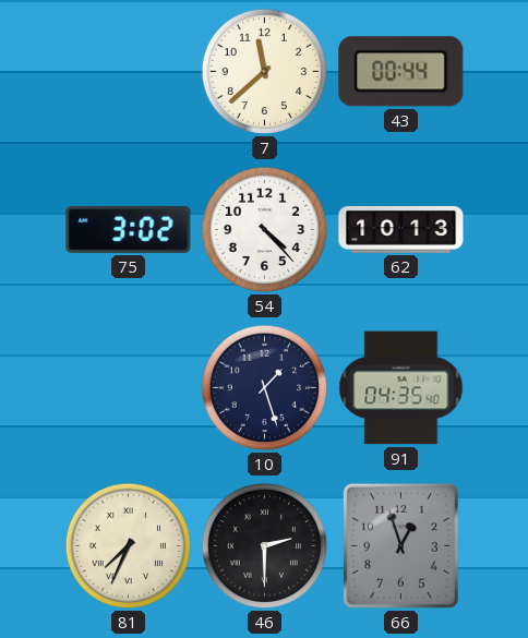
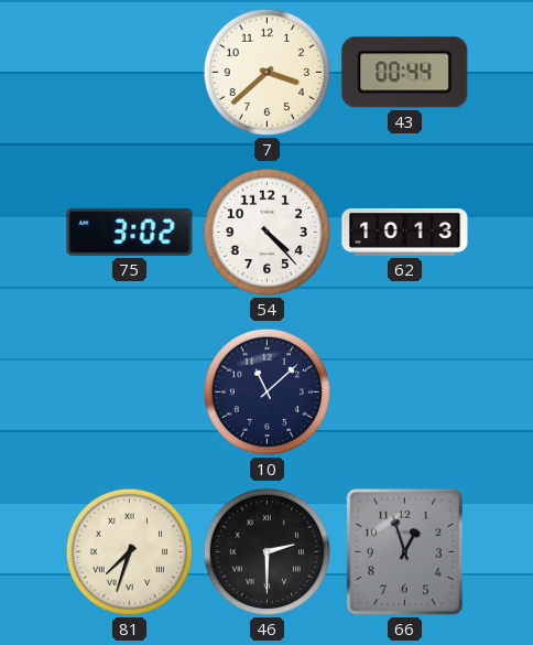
7: 11:38 -> 3:38
10: 1:27 -> 11:08
91: 04:35 -> none
81: 7:34 -> 7:33
